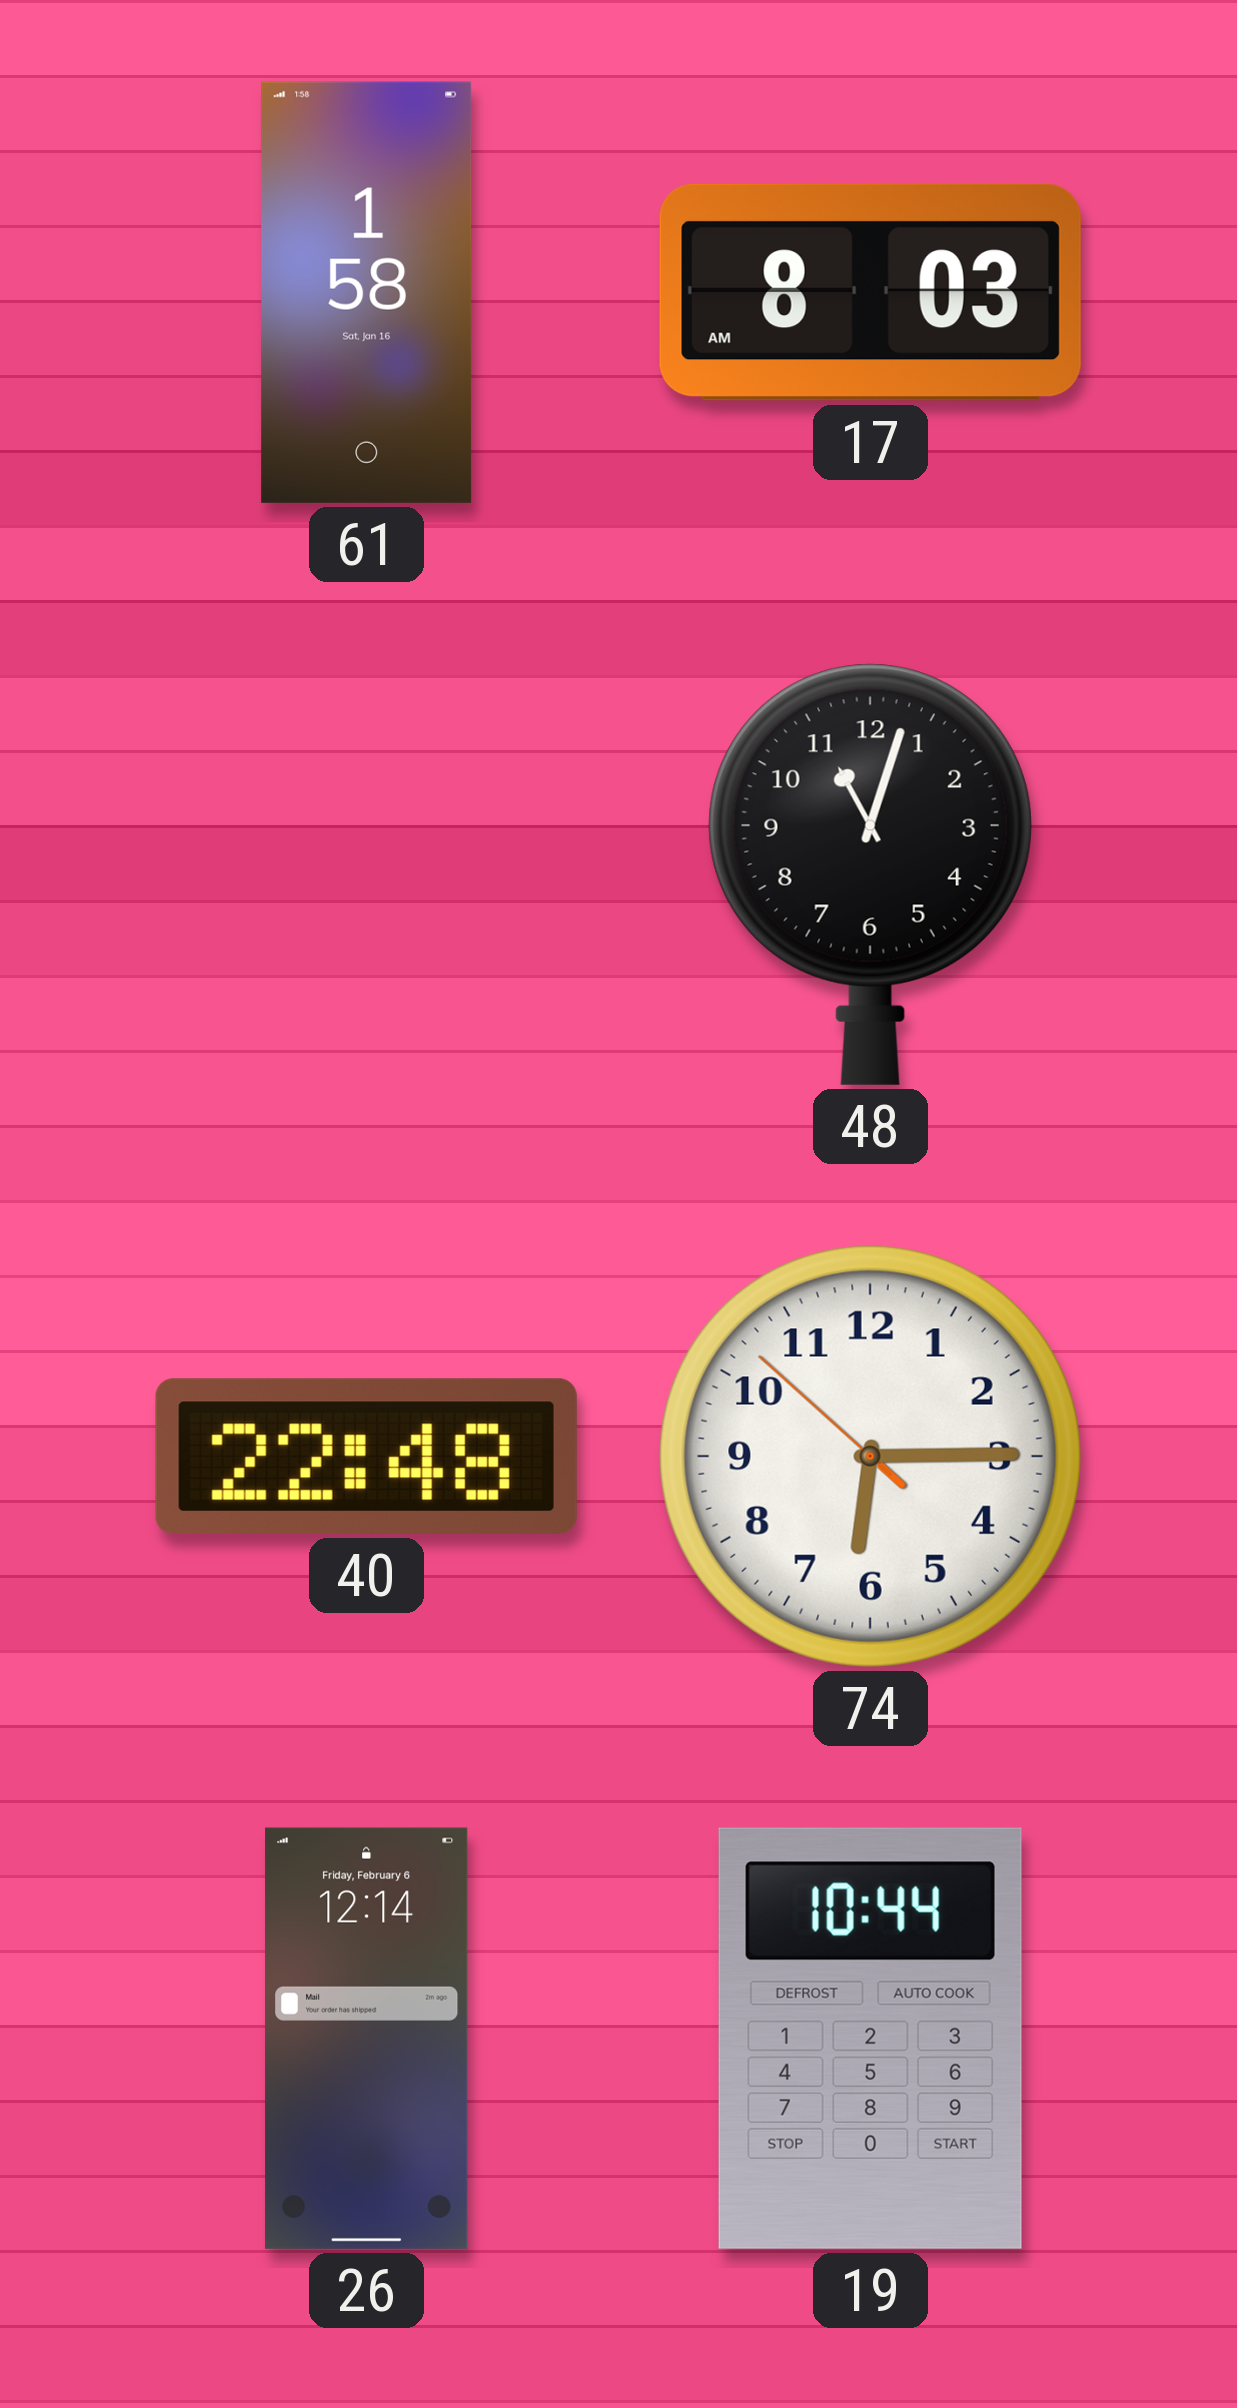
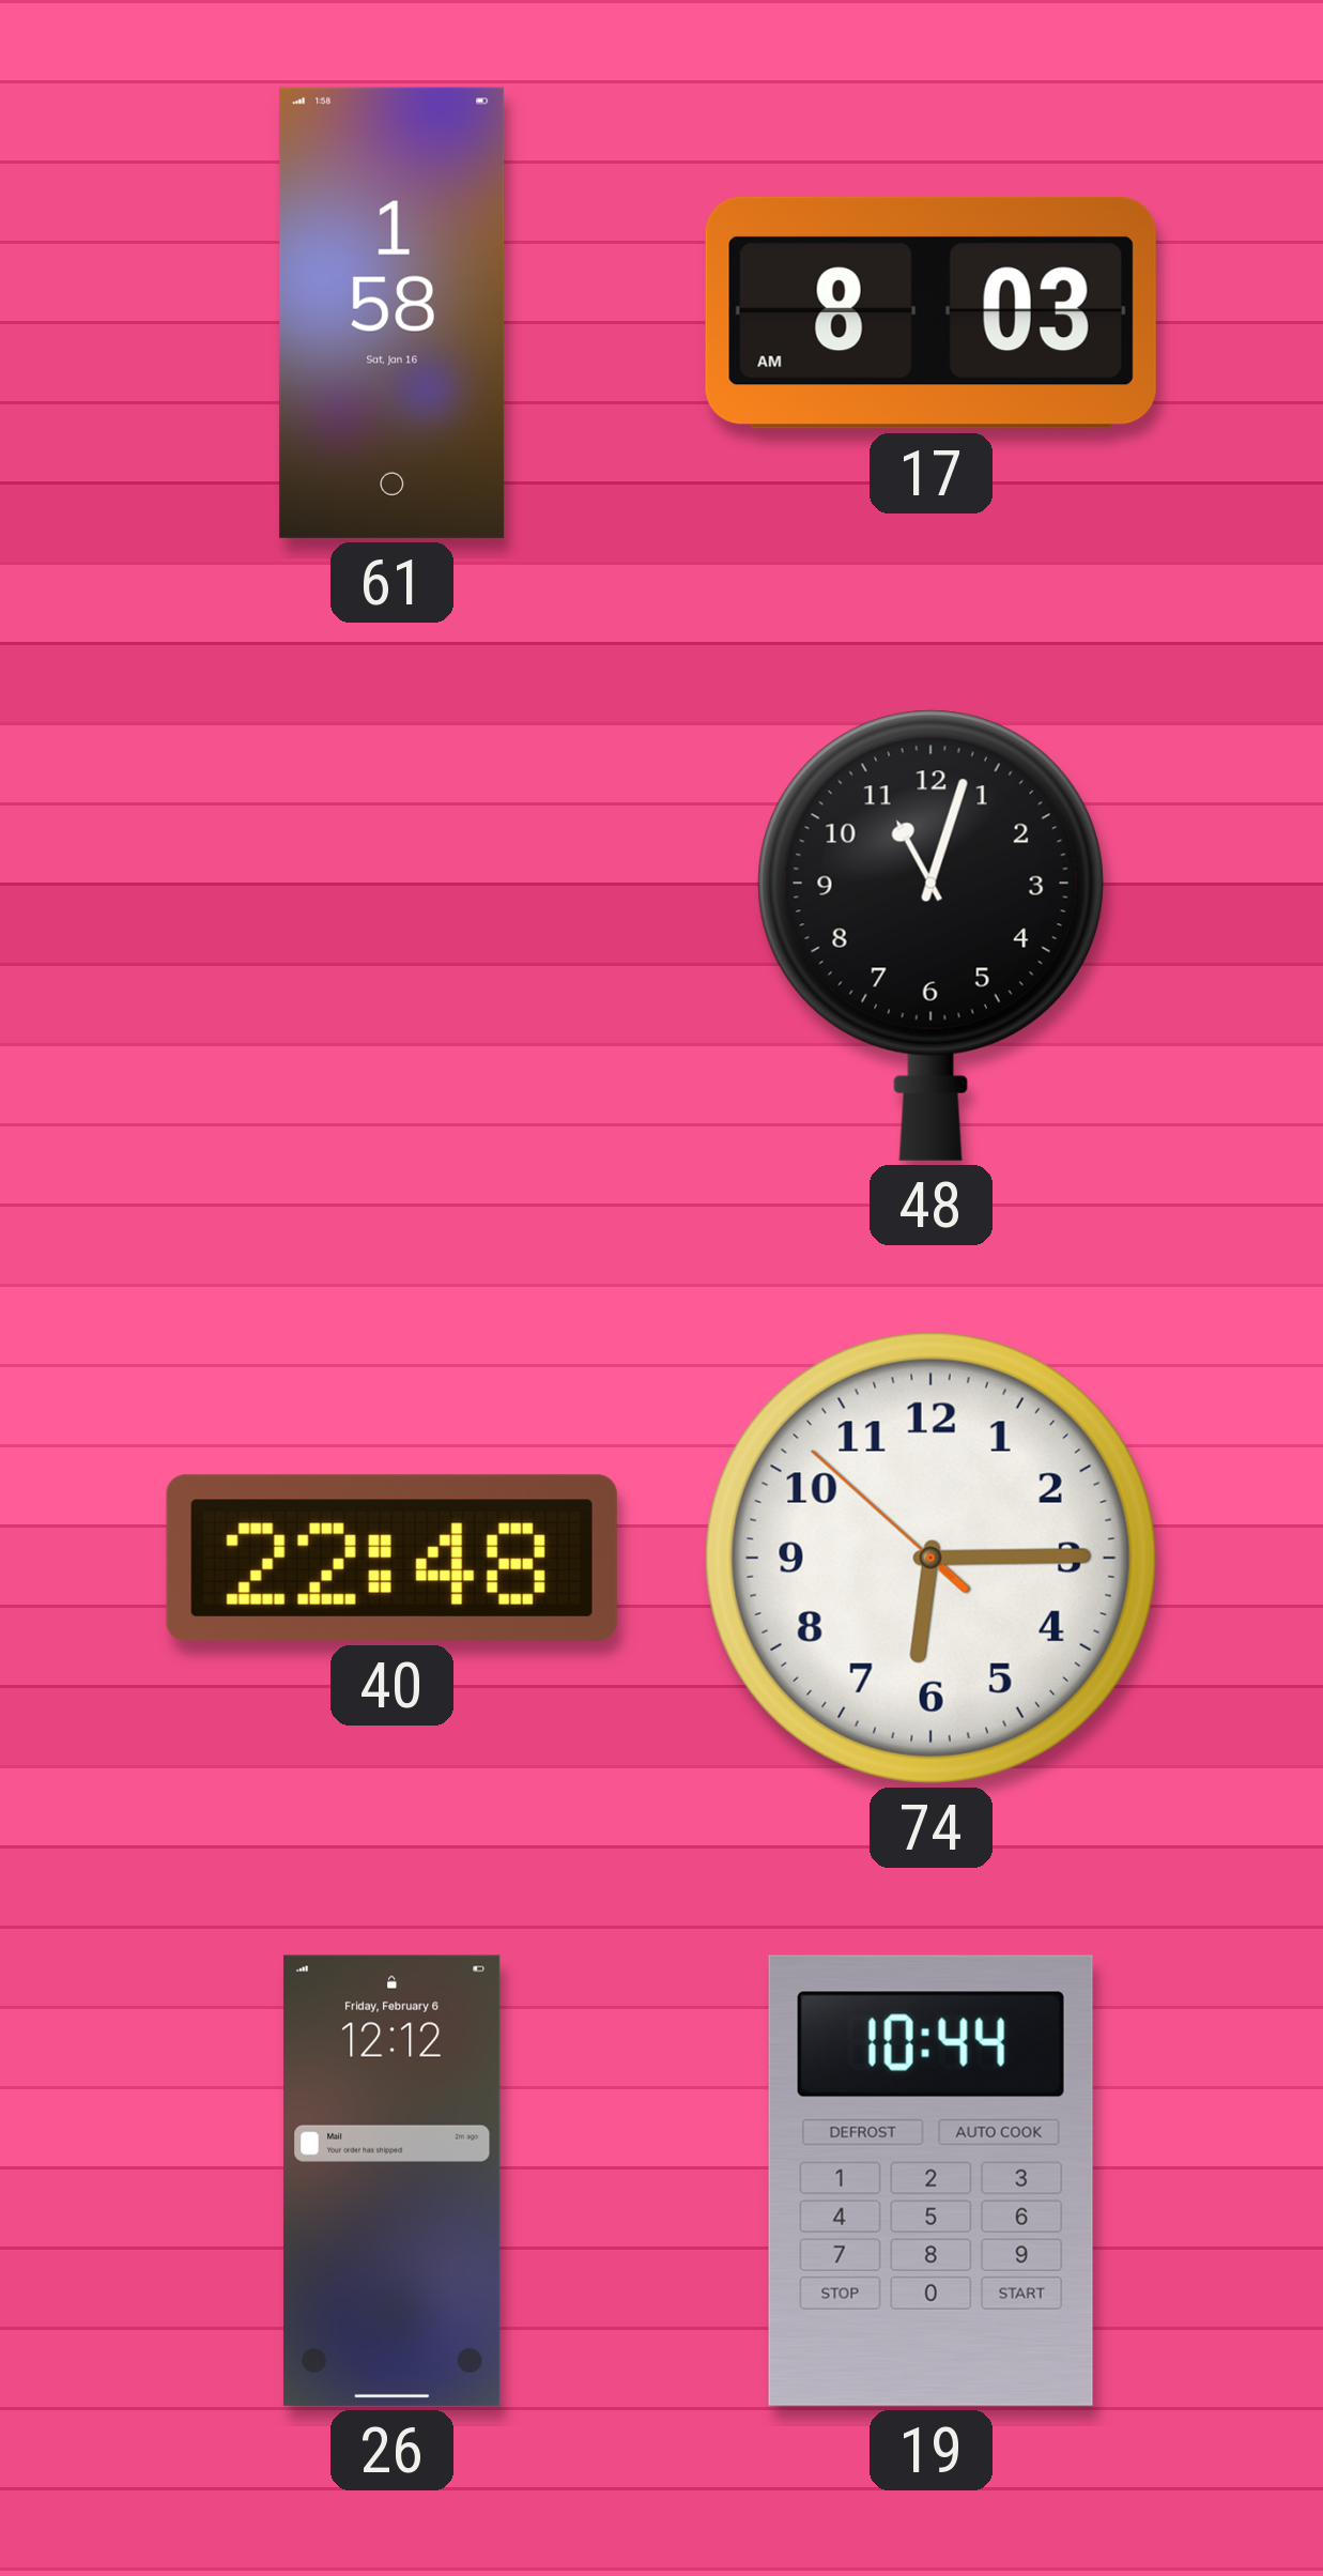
26: 12:14 -> 12:12
